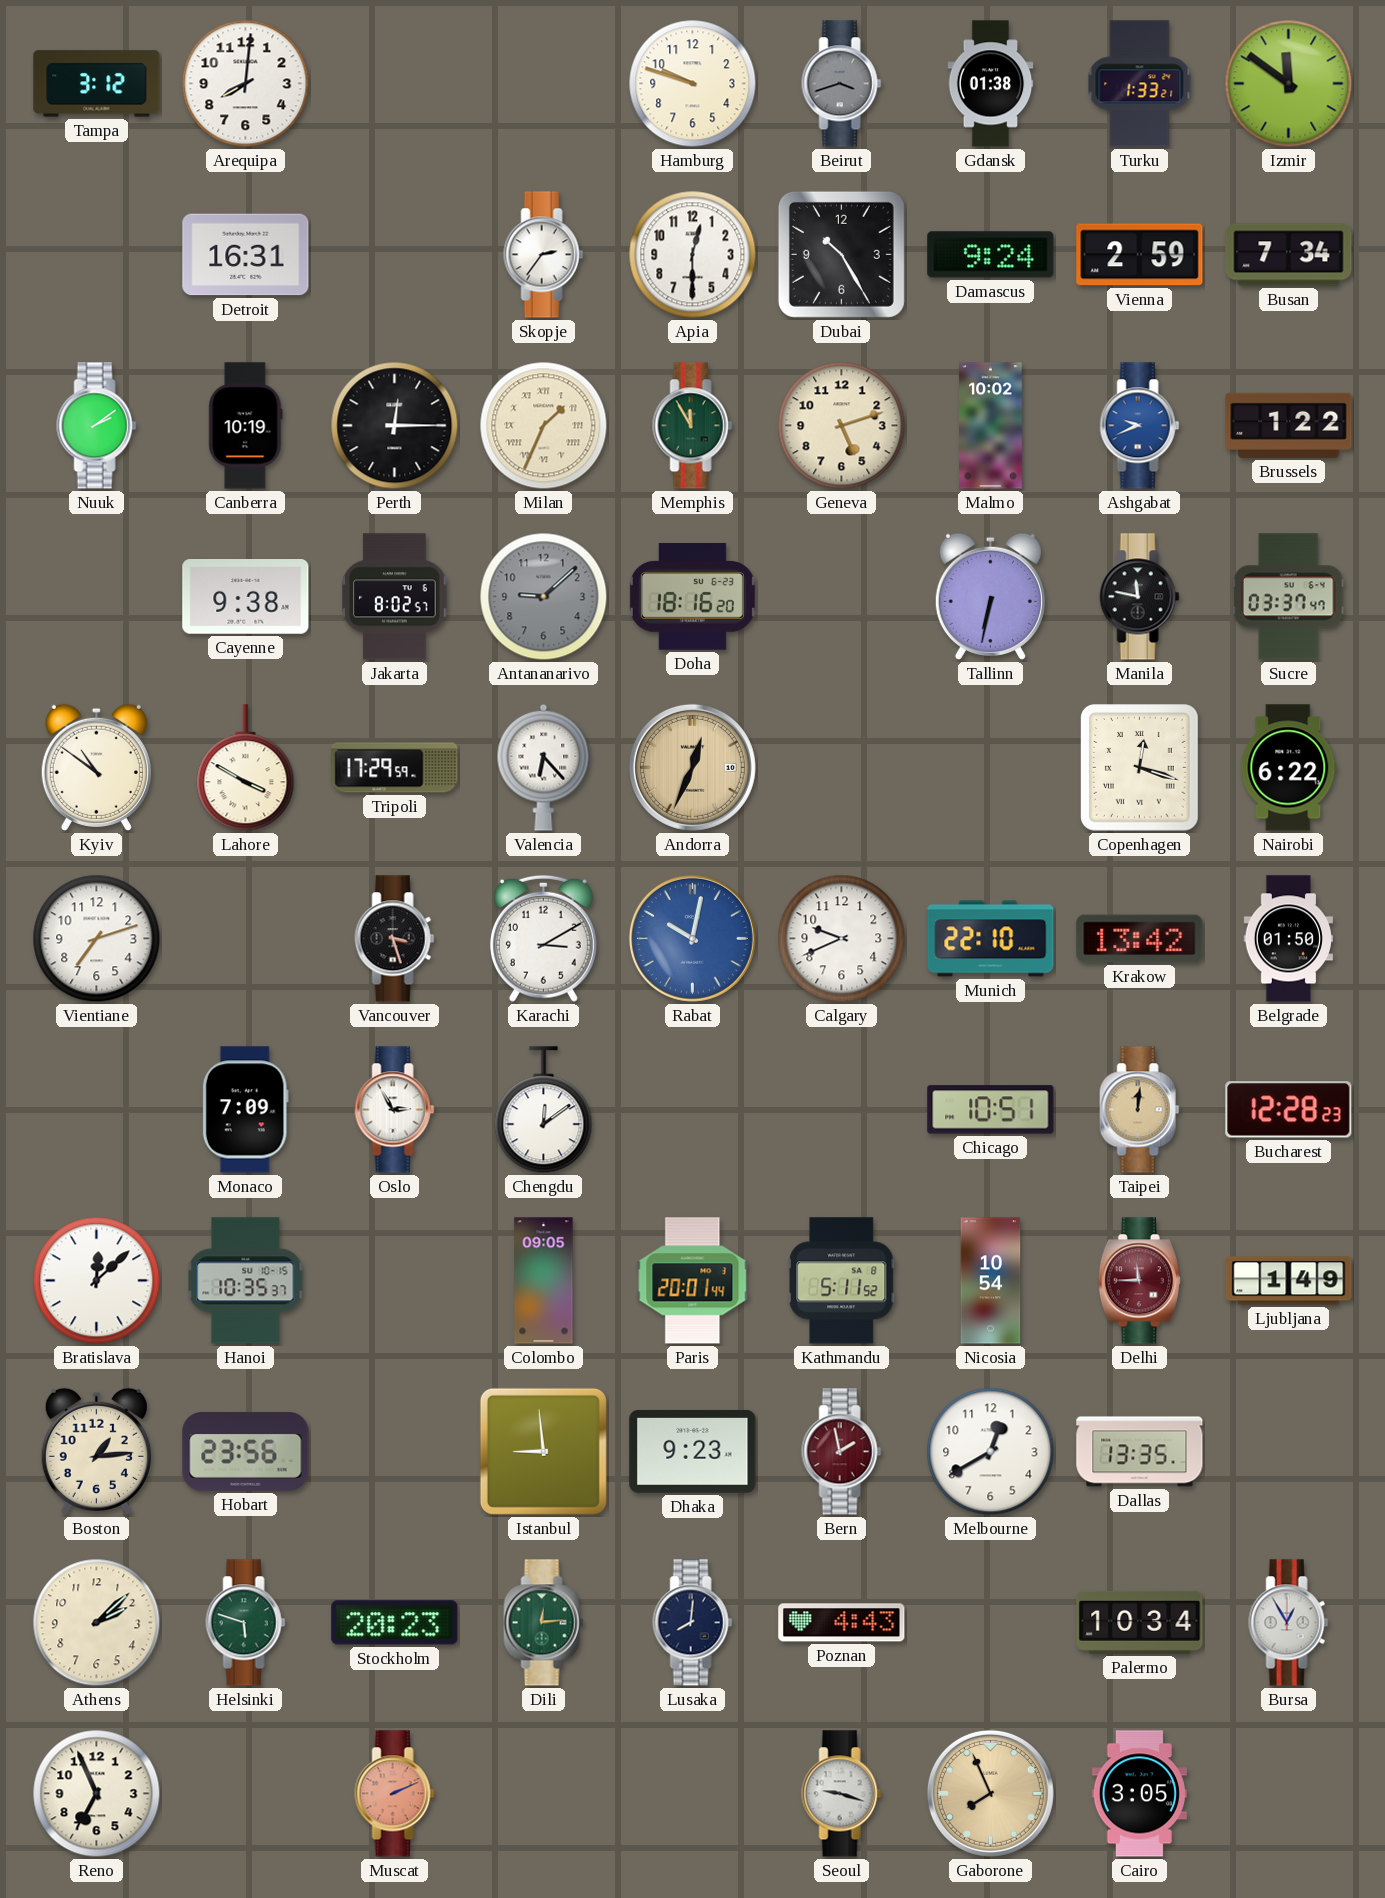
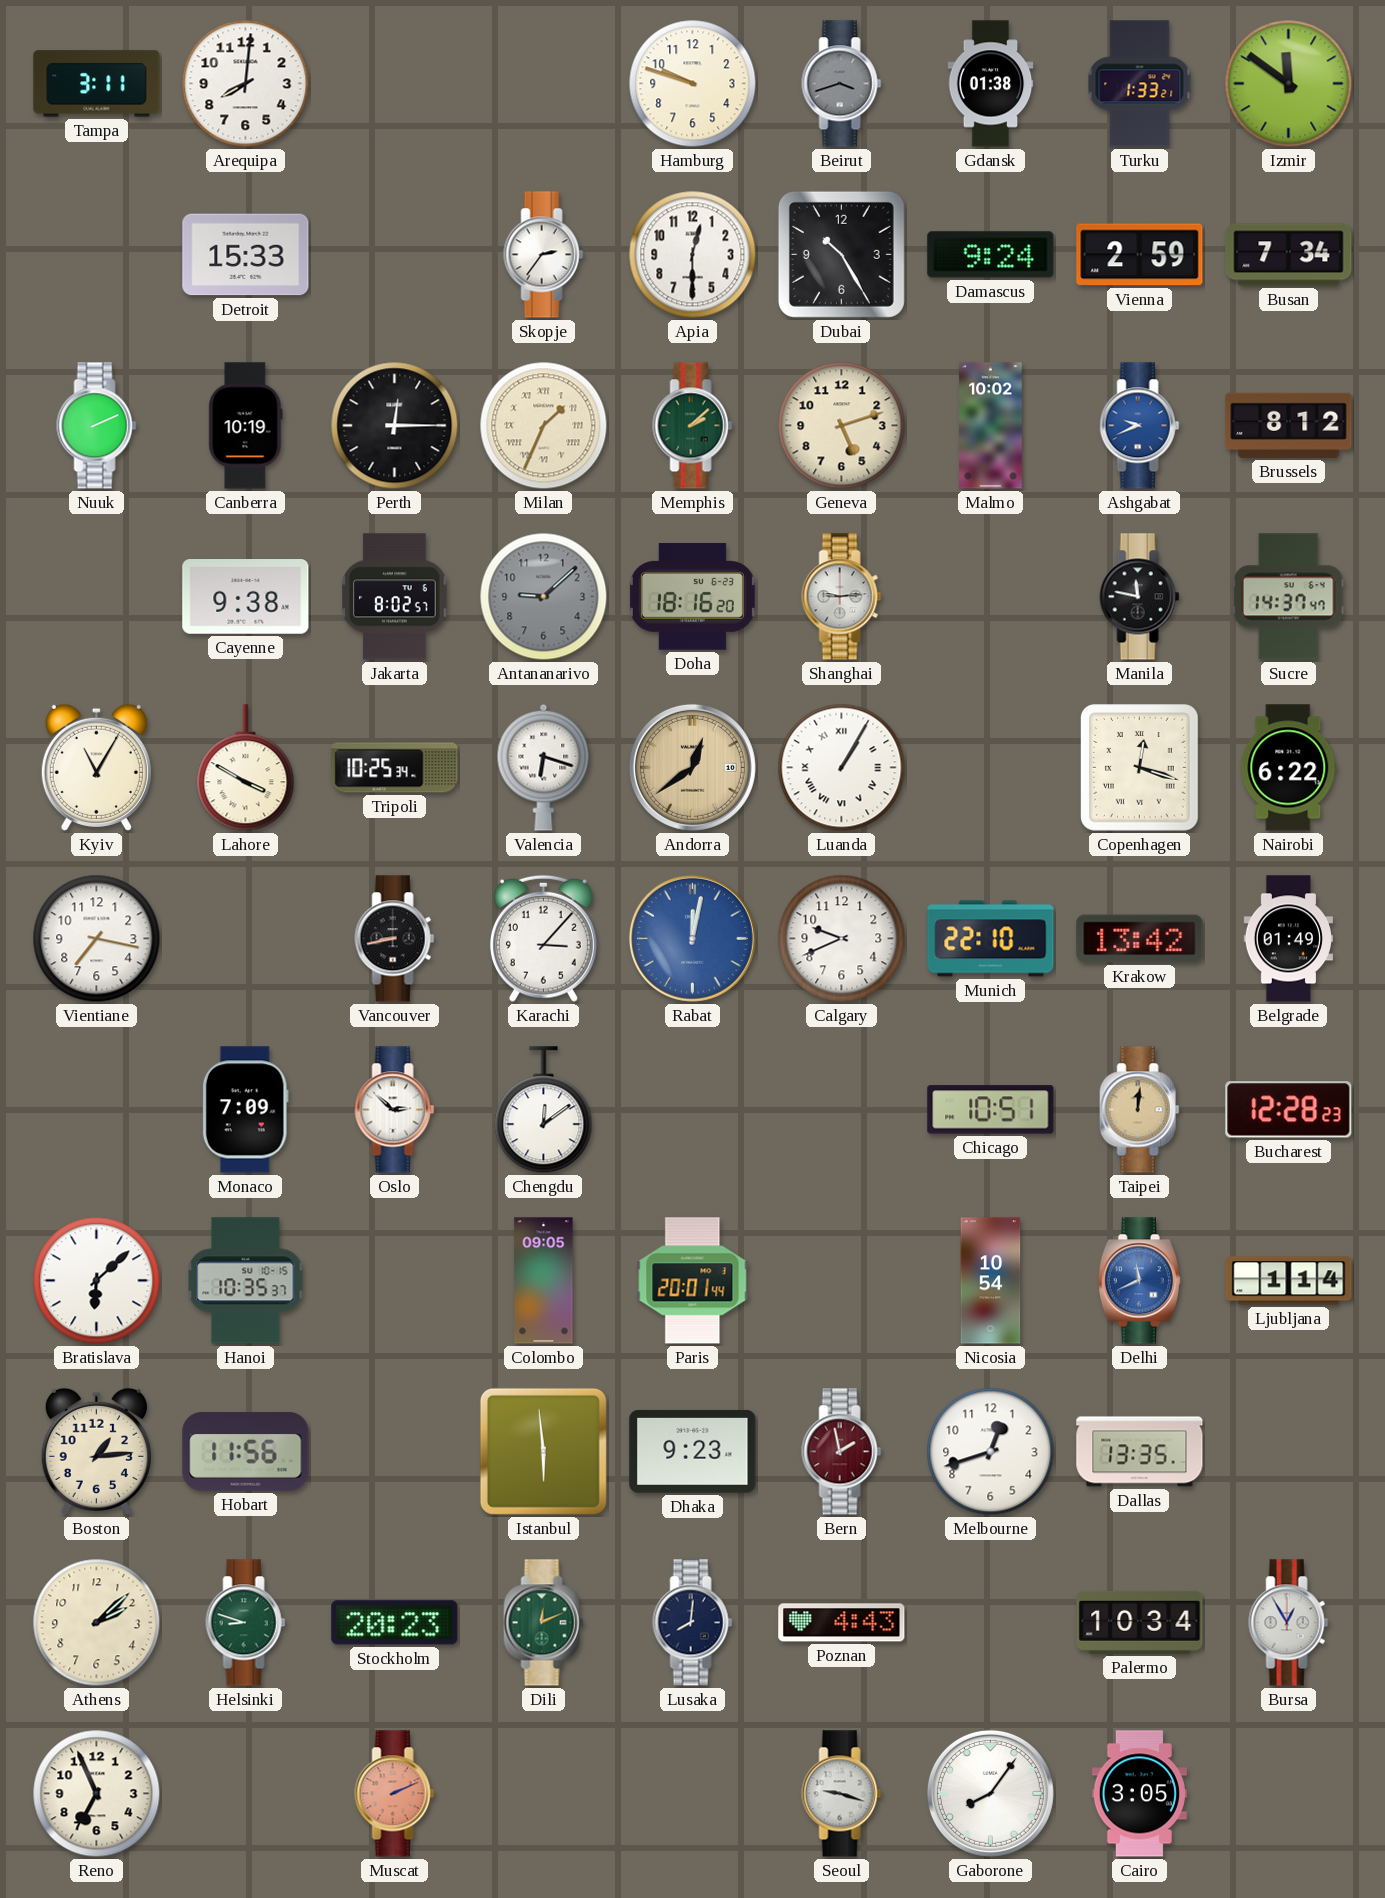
Tampa: 3:12 -> 3:11
Detroit: 16:31 -> 15:33
Nuuk: 2:09 -> 2:11
Memphis: 11:55 -> 2:08
Brussels: 1:22 -> 8:12
Shanghai: none -> 9:14
Tallinn: 6:32 -> none
Sucre: 03:37 -> 14:37
Kyiv: 10:51 -> 11:05
Tripoli: 17:29 -> 10:25
Valencia: 6:23 -> 6:18
Andorra: 12:34 -> 12:39
Luanda: none -> 1:05
Vientiane: 7:12 -> 7:17
Vancouver: 3:27 -> 8:43
Karachi: 3:10 -> 3:07
Rabat: 10:02 -> 12:02
Belgrade: 01:50 -> 01:49
Oslo: 2:55 -> 2:52
Bratislava: 12:08 -> 6:08
Kathmandu: 5:11 -> none
Delhi: 11:45 -> 11:41
Delhi dial: burgundy -> blue
Ljubljana: 1:49 -> 1:14
Hobart: 23:56 -> 11:56
Istanbul: 8:59 -> 5:59
Melbourne: 12:40 -> 12:42
Helsinki: 5:48 -> 8:48
Dili: 12:14 -> 12:11
Gaborone: 7:56 -> 8:06
Gaborone dial: champagne -> white
